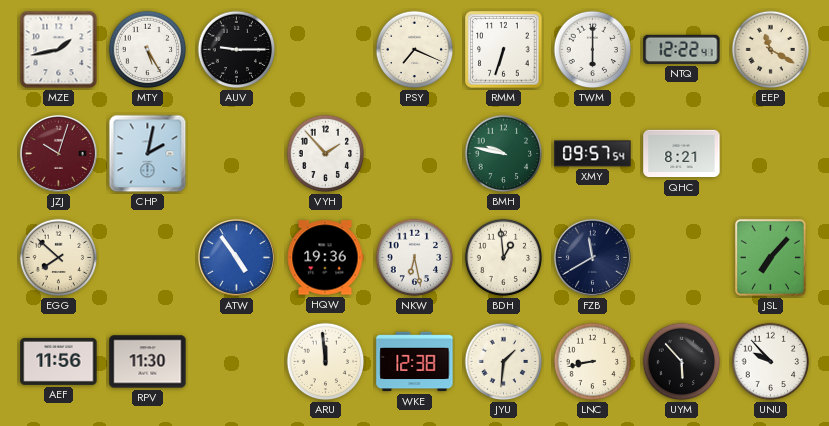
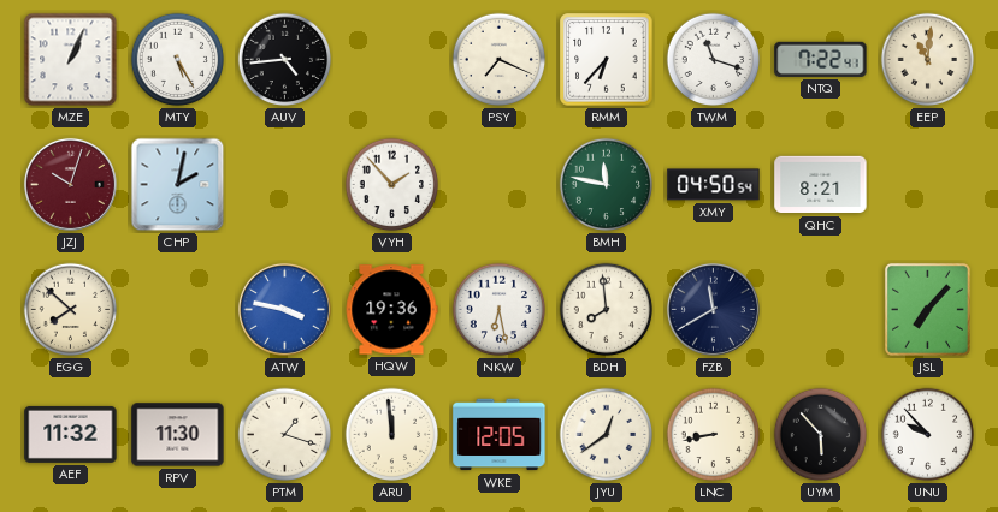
MZE: 1:43 -> 1:04
AUV: 9:15 -> 4:44
RMM: 6:33 -> 6:37
TWM: 6:00 -> 11:18
NTQ: 12:22 -> 7:22
EEP: 11:20 -> 11:01
BMH: 9:47 -> 11:47
XMY: 09:57 -> 04:50
ATW: 4:54 -> 3:47
BDH: 12:59 -> 7:59
AEF: 11:56 -> 11:32
PTM: none -> 1:18
WKE: 12:38 -> 12:05
JYU: 1:31 -> 12:39
